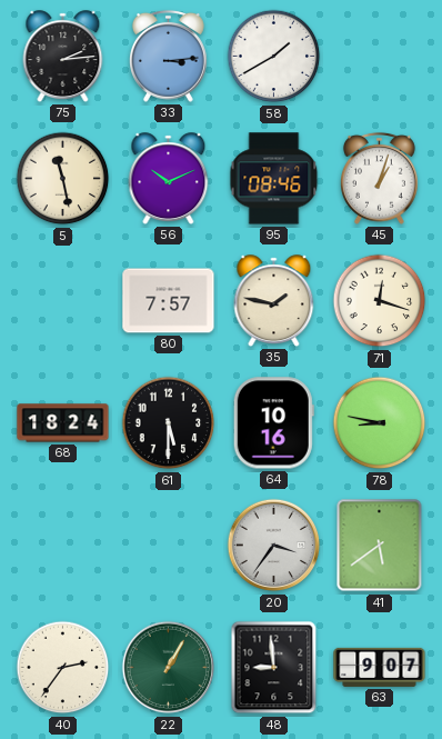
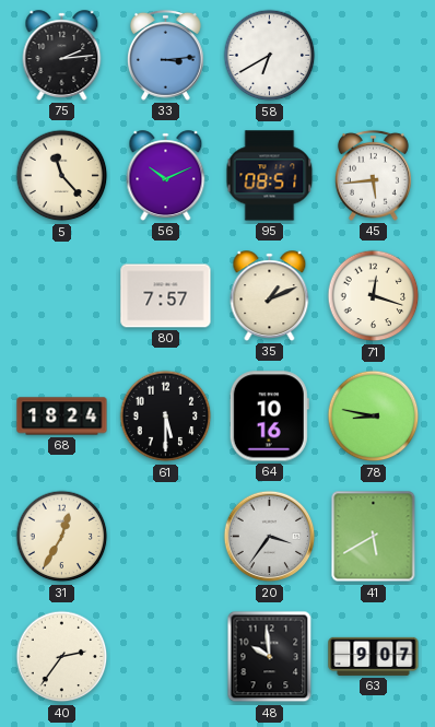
58: 1:40 -> 6:40
5: 11:28 -> 11:23
95: 08:46 -> 08:51
45: 1:03 -> 5:44
35: 1:47 -> 1:11
31: none -> 12:35
41: 5:39 -> 5:40
22: 1:05 -> none
48: 8:59 -> 9:59
